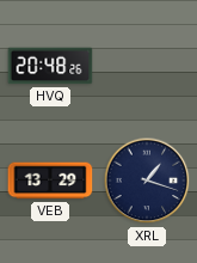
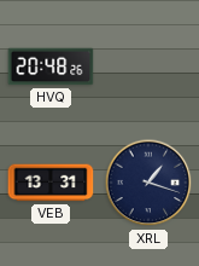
VEB: 13:29 -> 13:31
